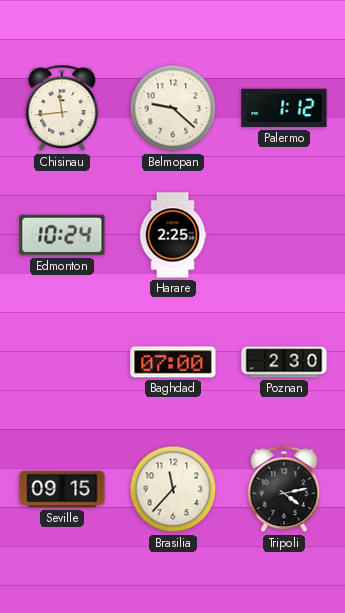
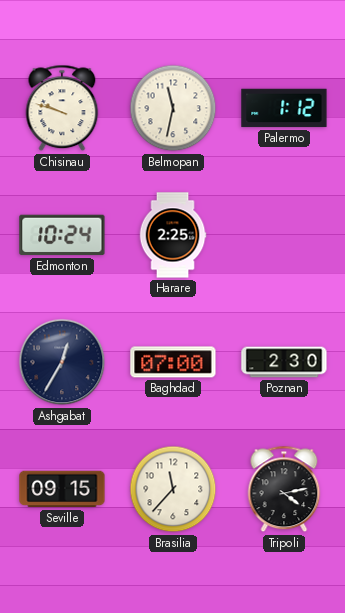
Chisinau: 11:44 -> 9:48
Belmopan: 9:22 -> 11:32
Ashgabat: none -> 12:35
